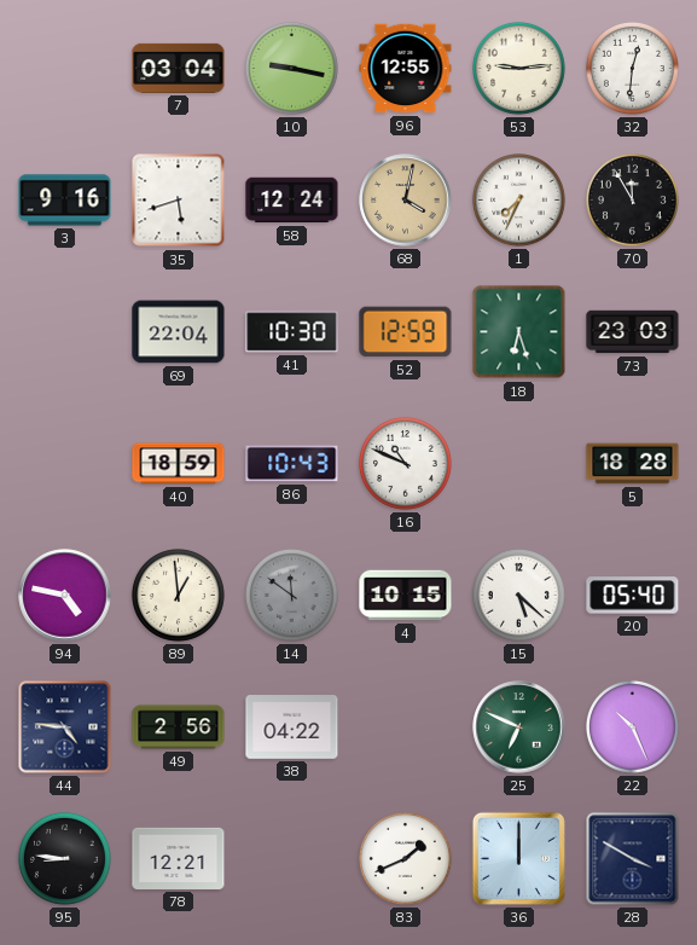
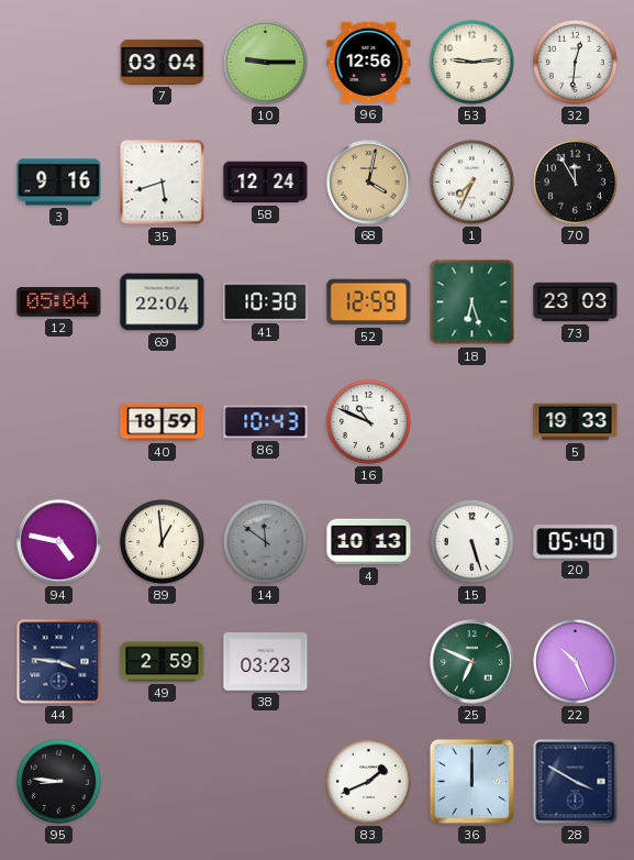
10: 9:17 -> 9:15
96: 12:55 -> 12:56
12: none -> 05:04
5: 18:28 -> 19:33
4: 10:15 -> 10:13
15: 5:22 -> 5:27
44: 4:46 -> 3:46
49: 2:56 -> 2:59
38: 04:22 -> 03:23
78: 12:21 -> none
